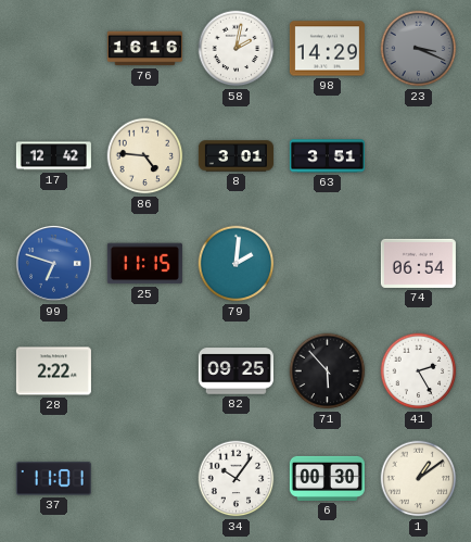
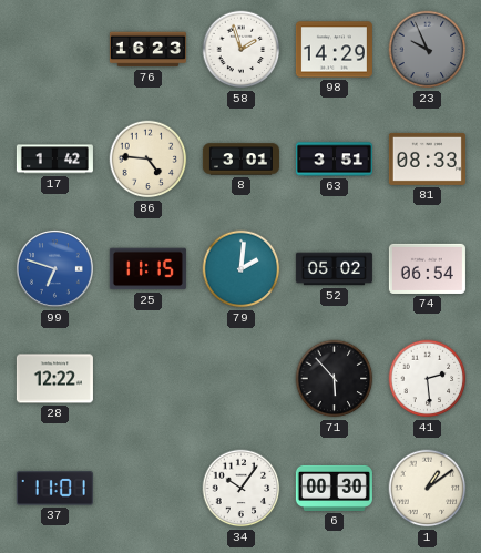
76: 16:16 -> 16:23
58: 2:02 -> 1:57
23: 3:19 -> 9:56
17: 12:42 -> 1:42
81: none -> 08:33
52: none -> 05:02
28: 2:22 -> 12:22
82: 09:25 -> none
41: 2:25 -> 2:29
